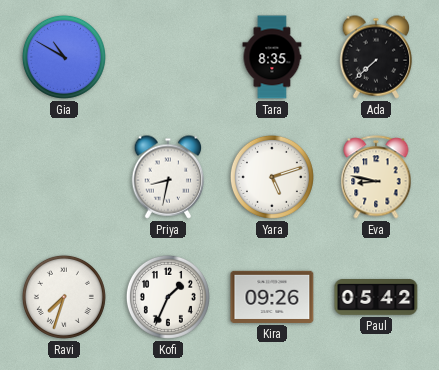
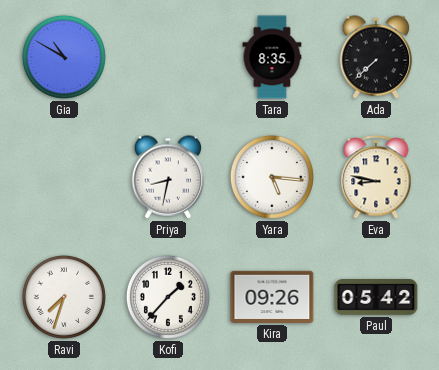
Yara: 5:12 -> 5:16
Kofi: 1:34 -> 1:37
